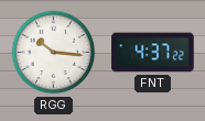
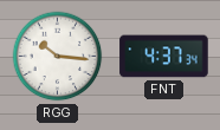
FNT: 4:37:22 -> 4:37:34
